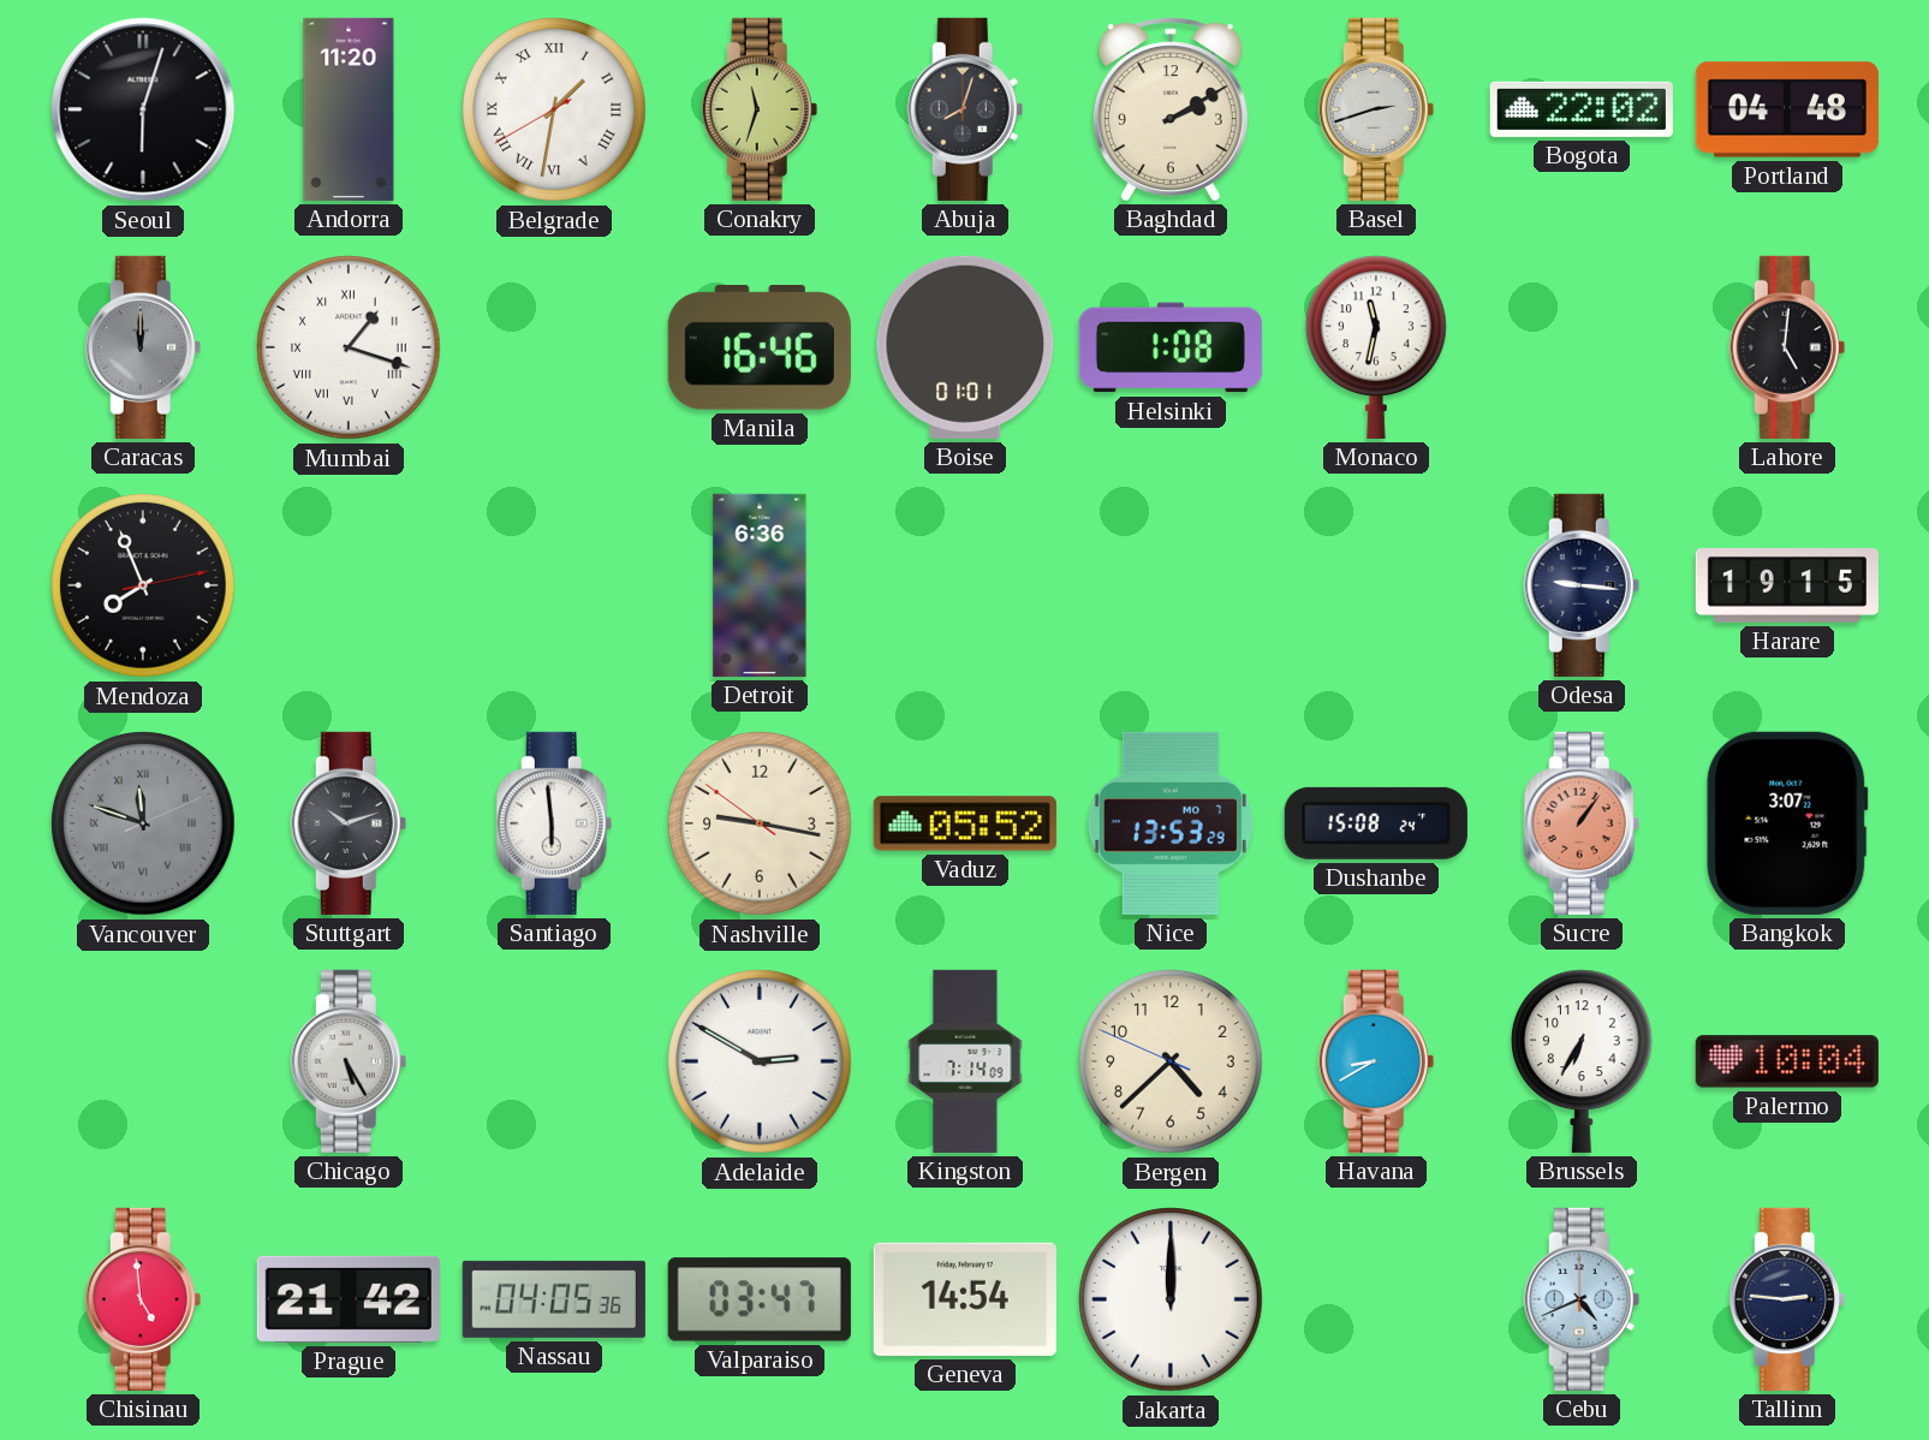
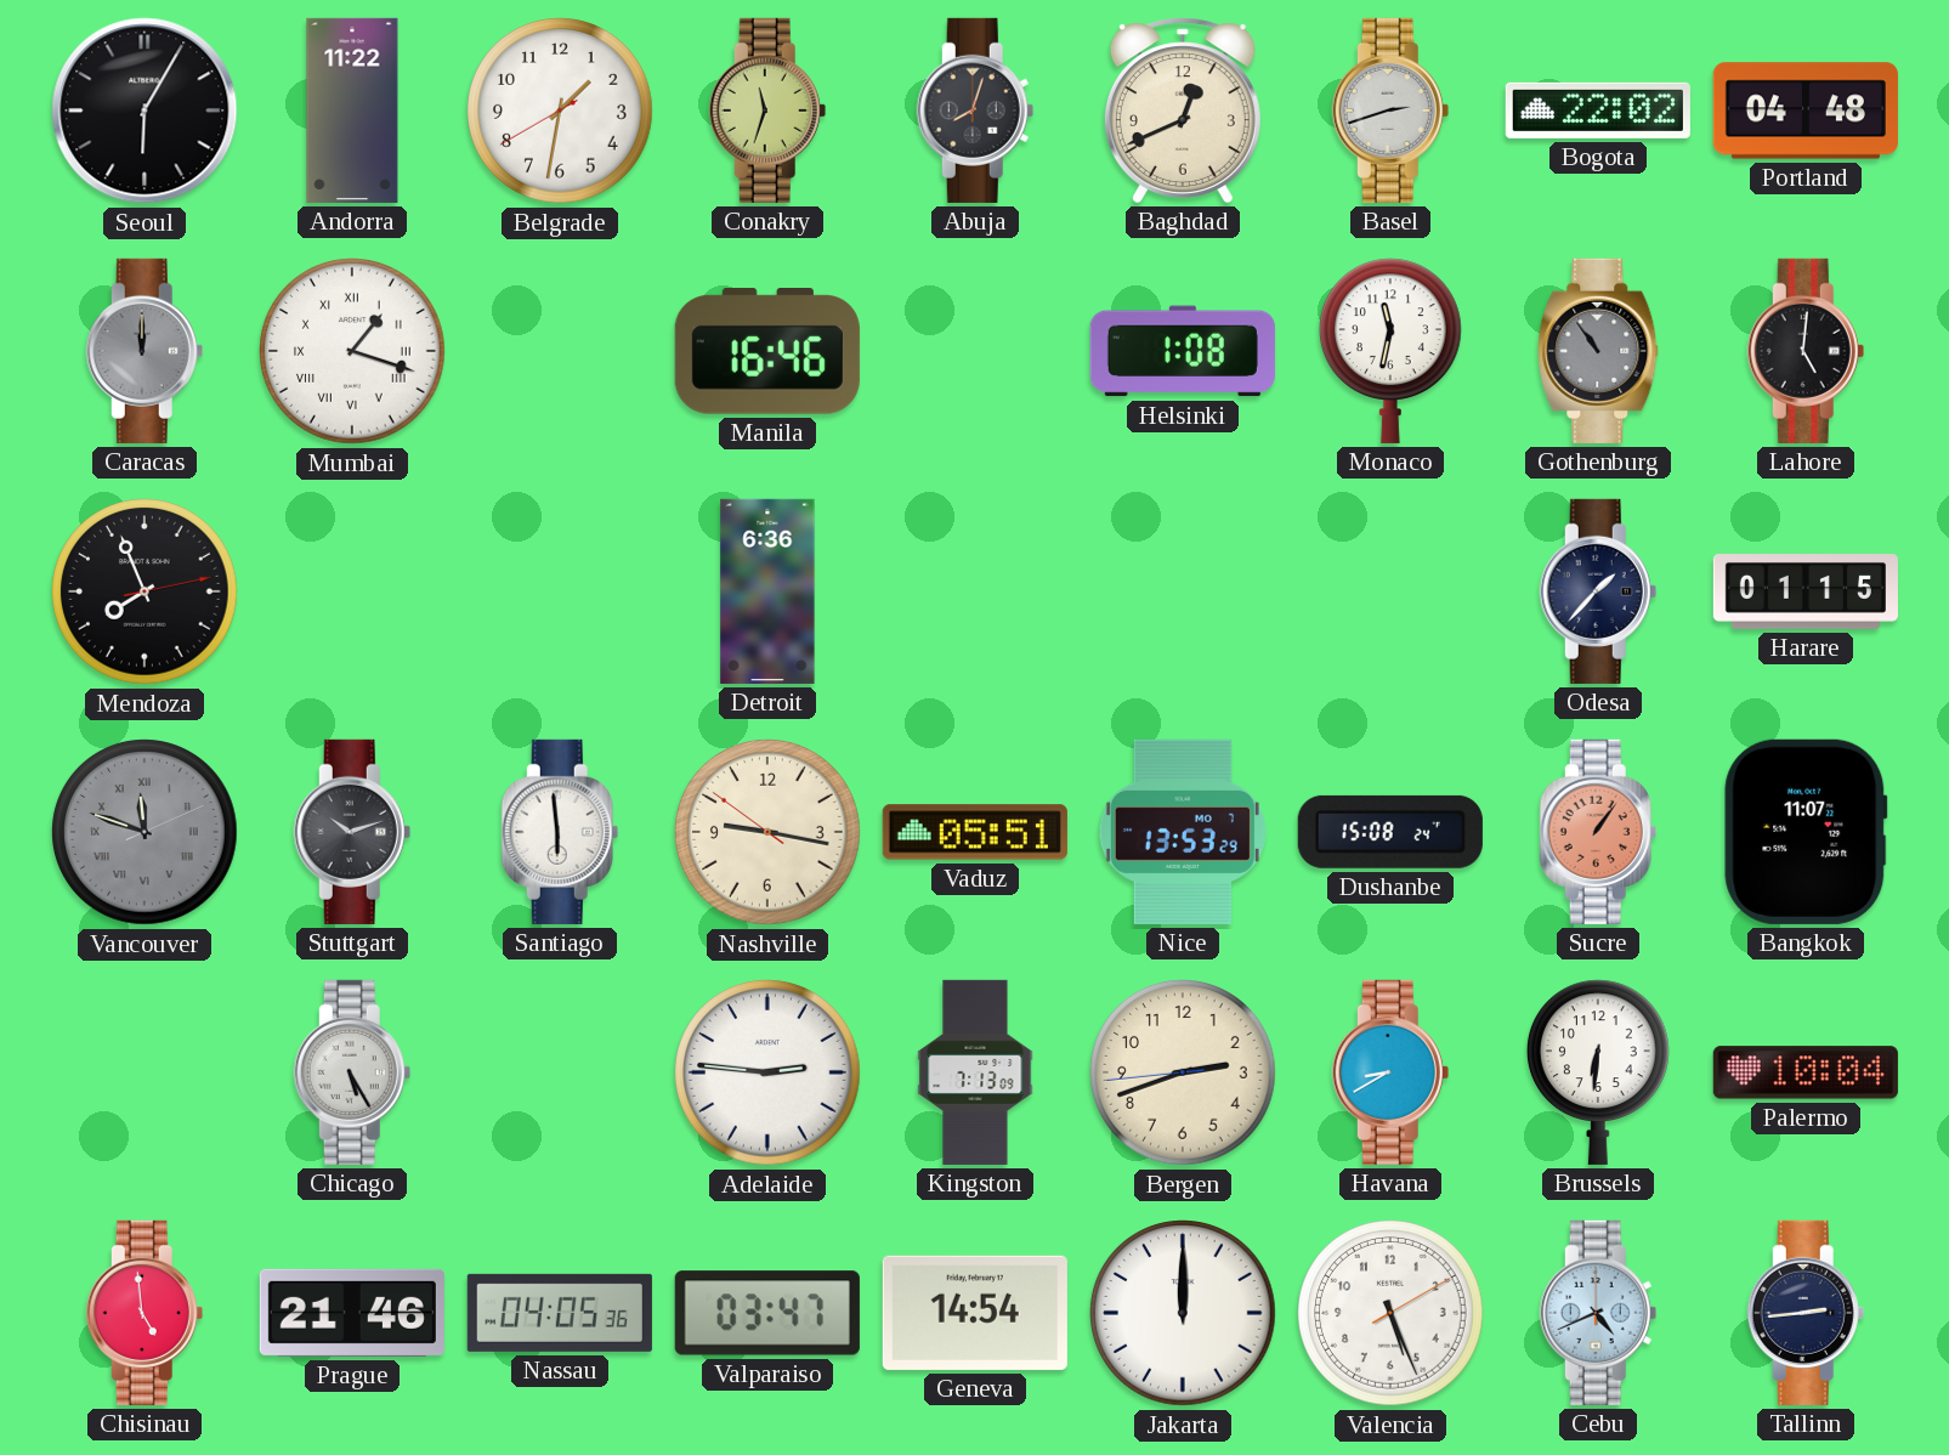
Seoul: 6:03 -> 6:05
Andorra: 11:20 -> 11:22
Belgrade numerals: Roman -> Arabic
Baghdad: 2:10 -> 12:41
Boise: 01:01 -> none
Gothenburg: none -> 10:54
Odesa: 9:16 -> 1:37
Harare: 19:15 -> 01:15
Vaduz: 05:52 -> 05:51
Bangkok: 3:07 -> 11:07
Adelaide: 2:50 -> 2:46
Kingston: 7:14 -> 7:13
Bergen: 4:37 -> 2:41
Brussels: 6:35 -> 6:31
Prague: 21:42 -> 21:46
Valencia: none -> 5:26
Tallinn: 2:46 -> 2:44
